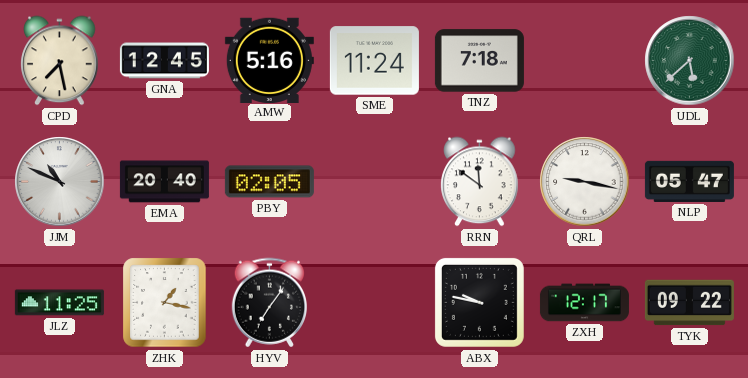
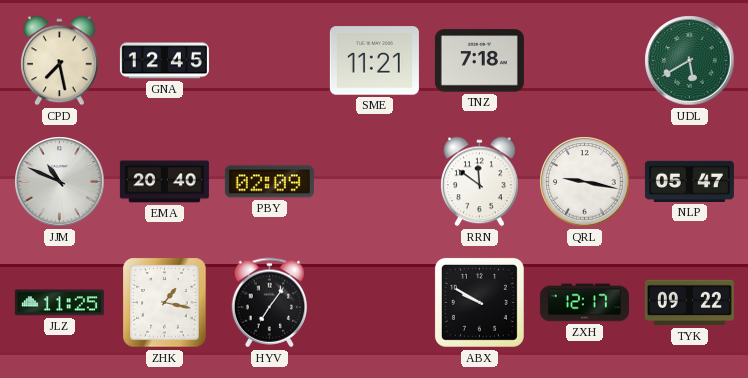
AMW: 5:16 -> none
SME: 11:24 -> 11:21
UDL: 5:38 -> 5:40
PBY: 02:05 -> 02:09
ABX: 9:47 -> 9:50
